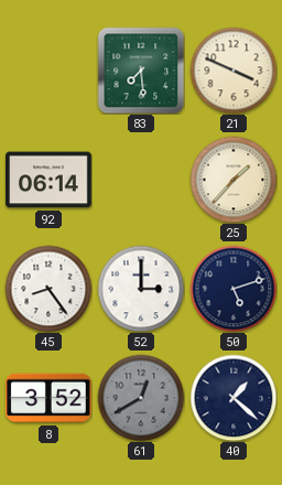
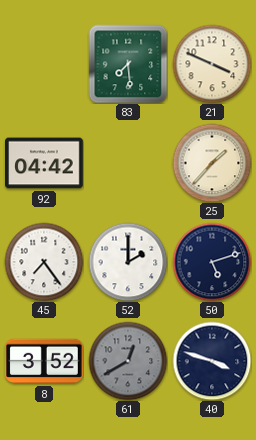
92: 06:14 -> 04:42
45: 8:24 -> 7:24
52: 3:00 -> 2:00
40: 1:22 -> 3:48
